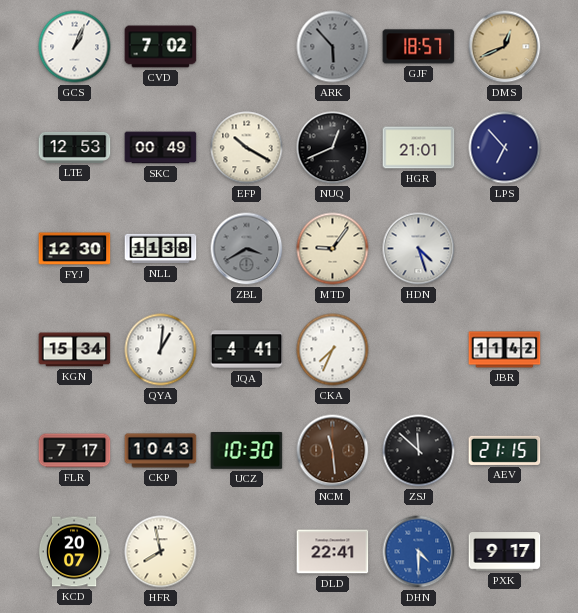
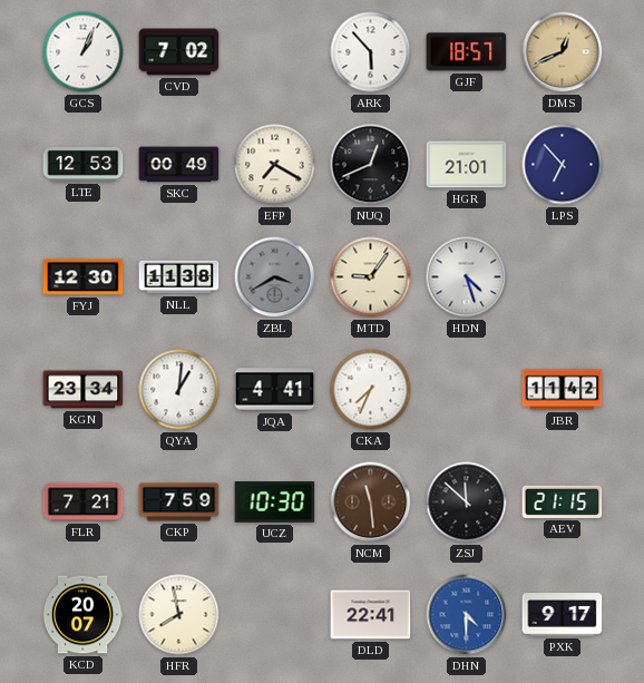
ARK dial: grey -> white
EFP: 10:20 -> 7:20
KGN: 15:34 -> 23:34
FLR: 7:17 -> 7:21
CKP: 10:43 -> 7:59
